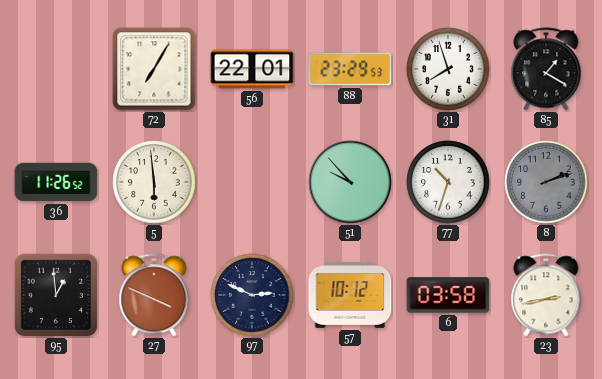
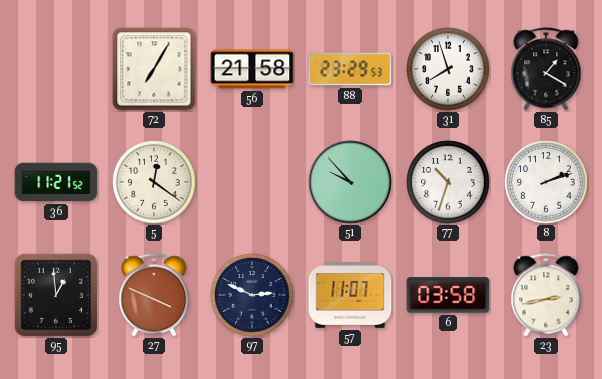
56: 22:01 -> 21:58
36: 11:26 -> 11:21
5: 5:59 -> 12:21
8 dial: grey -> white
57: 10:12 -> 11:07
